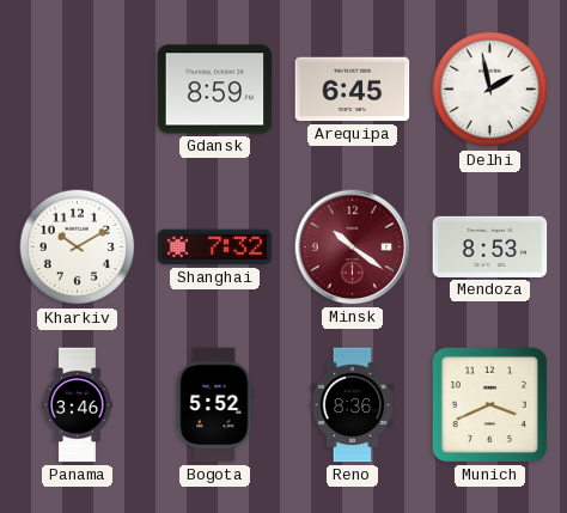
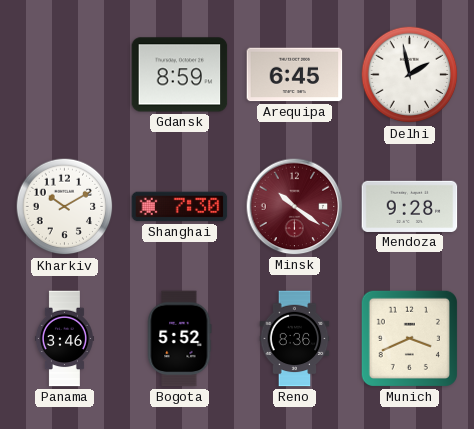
Shanghai: 7:32 -> 7:30
Mendoza: 8:53 -> 9:28
